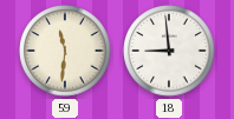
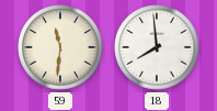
18: 8:59 -> 7:59
